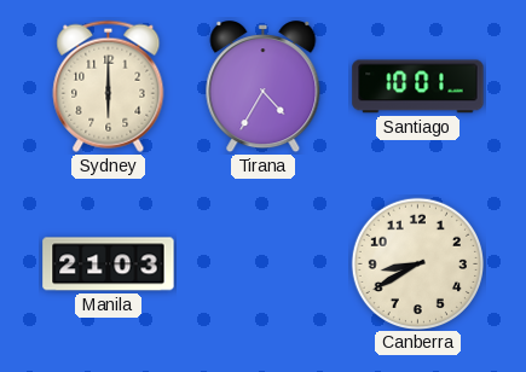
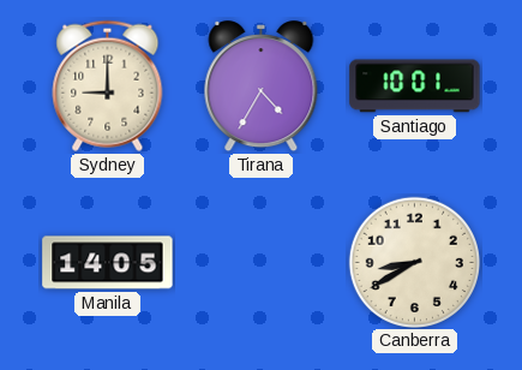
Sydney: 6:00 -> 9:00
Manila: 21:03 -> 14:05
